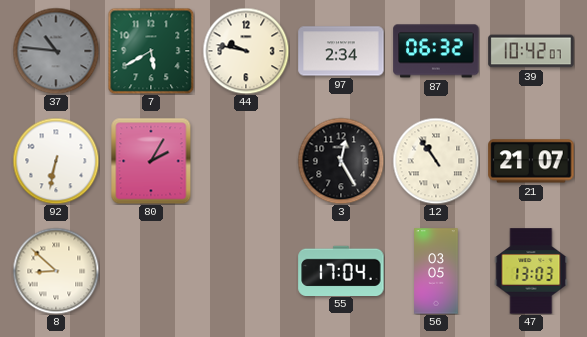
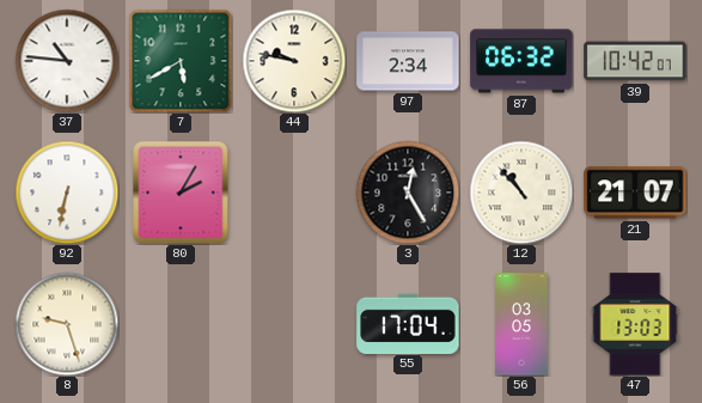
37 dial: grey -> white
12: 10:54 -> 10:53
8: 8:52 -> 9:27
